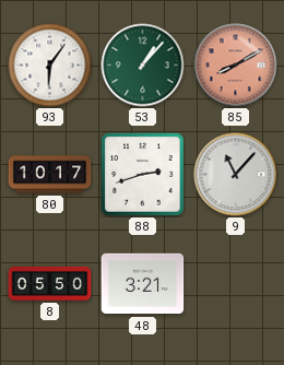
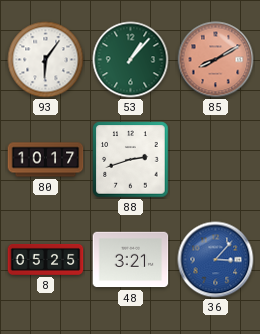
9: 11:07 -> none
8: 05:50 -> 05:25
36: none -> 3:07
